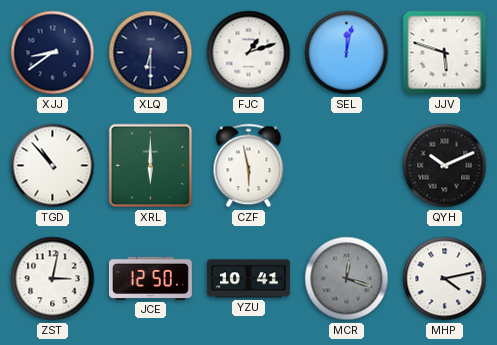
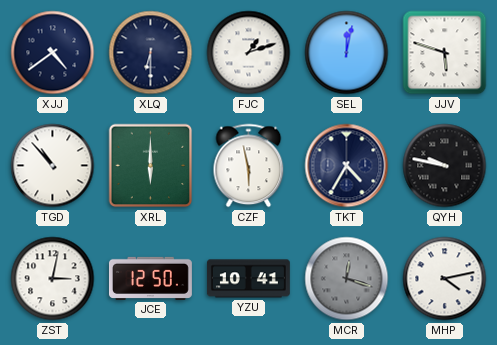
XJJ: 8:39 -> 4:39
TKT: none -> 4:35
QYH: 10:11 -> 9:47
